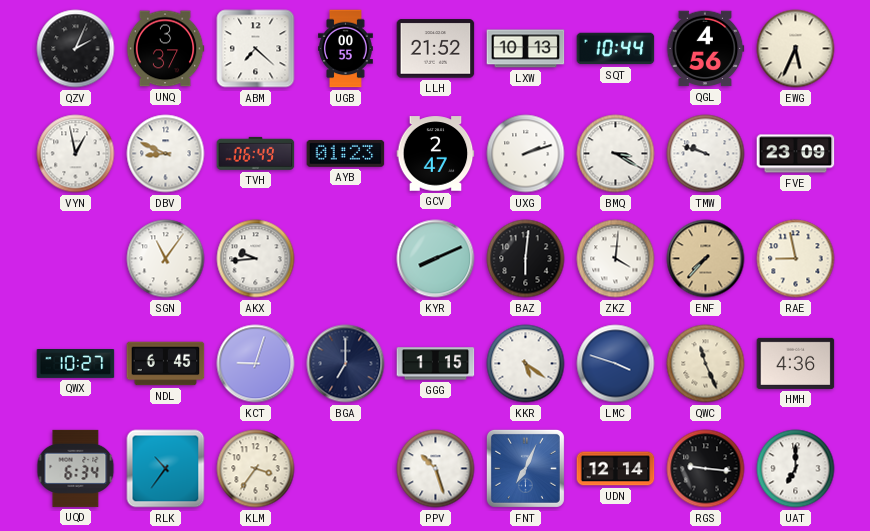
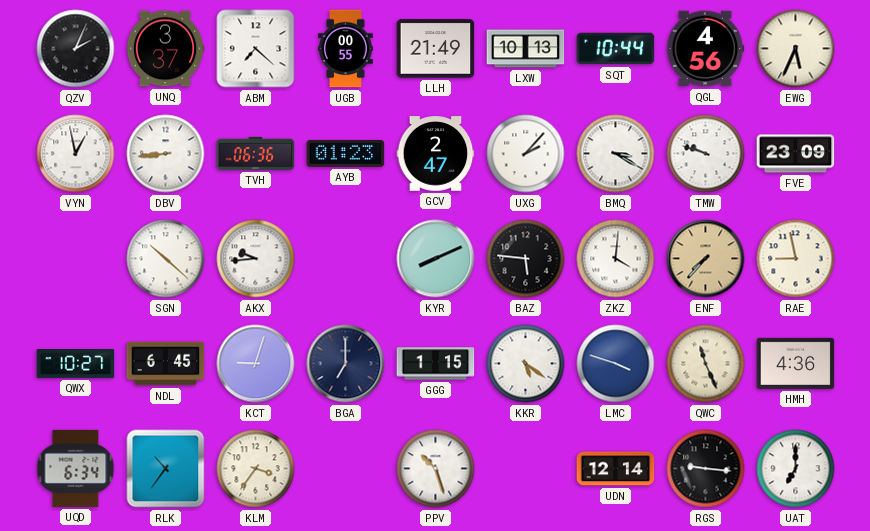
LLH: 21:52 -> 21:49
DBV: 8:49 -> 8:44
TVH: 06:49 -> 06:36
UXG: 2:12 -> 2:07
SGN: 11:06 -> 10:22
BAZ: 6:01 -> 5:46
FNT: 7:04 -> none
